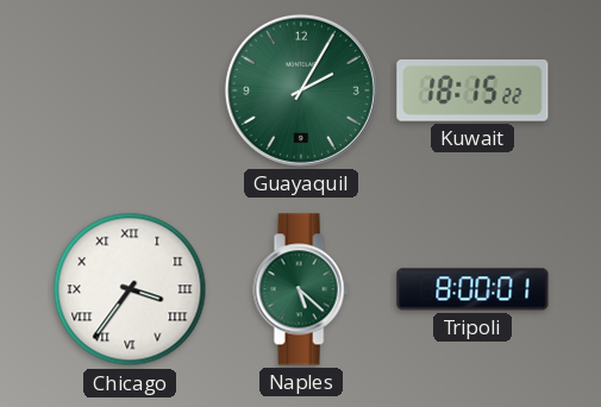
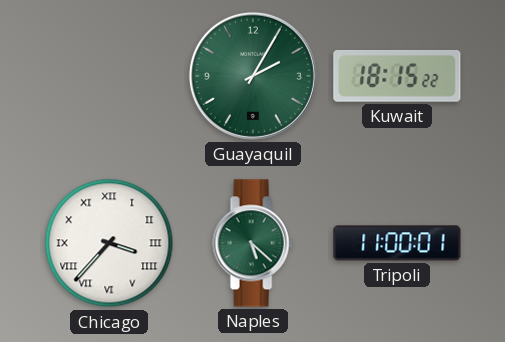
Chicago: 3:36 -> 3:37
Tripoli: 8:00 -> 11:00
